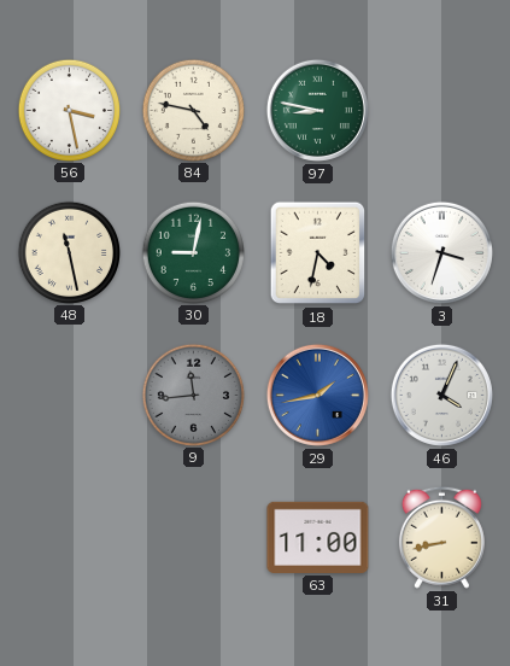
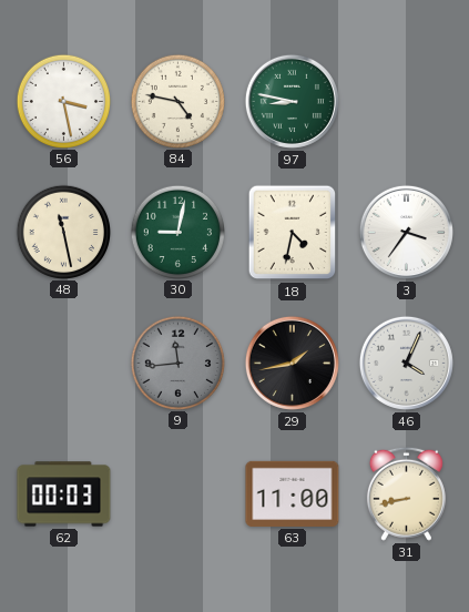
3: 3:33 -> 3:36
29 dial: blue -> black
62: none -> 00:03
